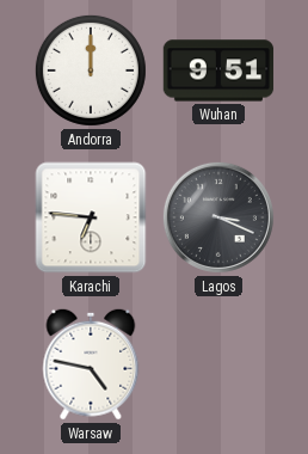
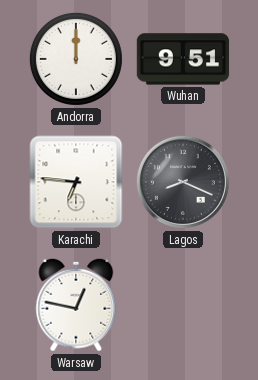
Lagos: 3:19 -> 8:19
Warsaw: 4:47 -> 12:47
